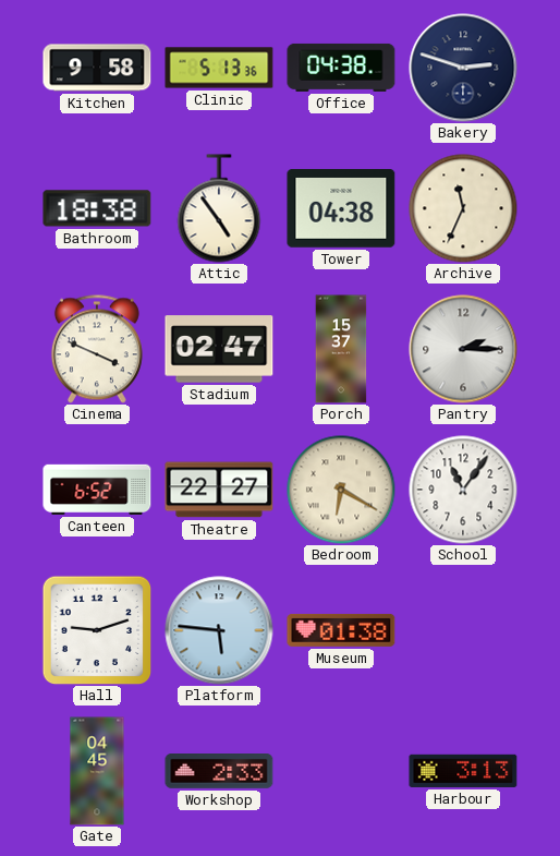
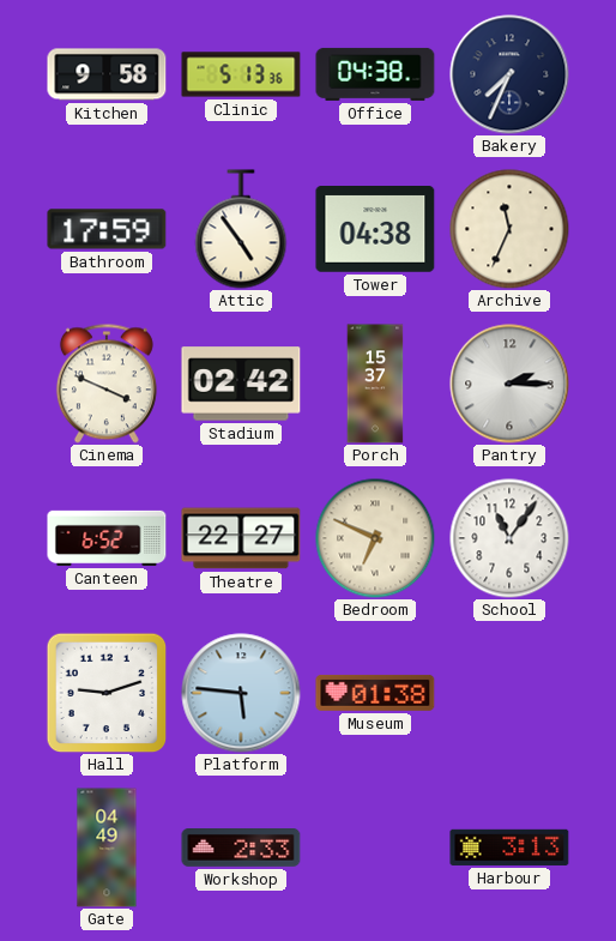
Bakery: 2:48 -> 7:34
Bathroom: 18:38 -> 17:59
Stadium: 02:47 -> 02:42
Bedroom: 6:20 -> 6:49
Gate: 04:45 -> 04:49
